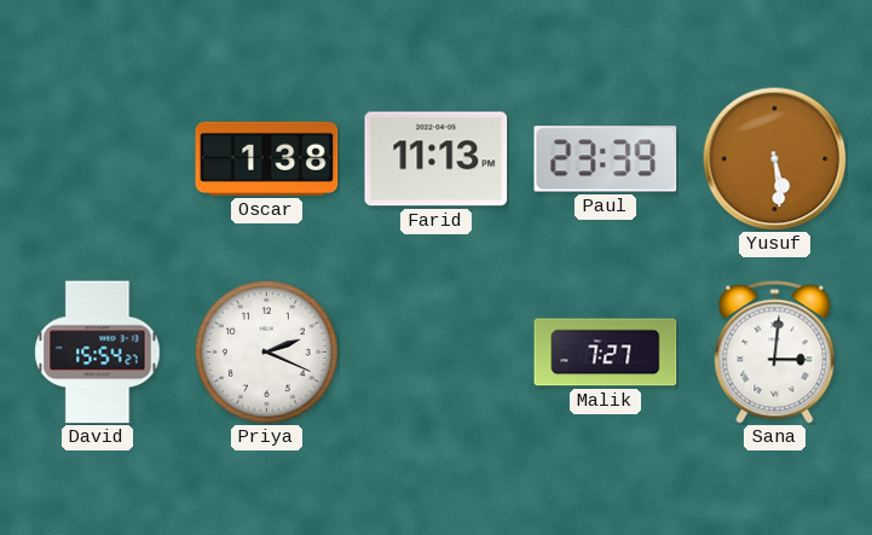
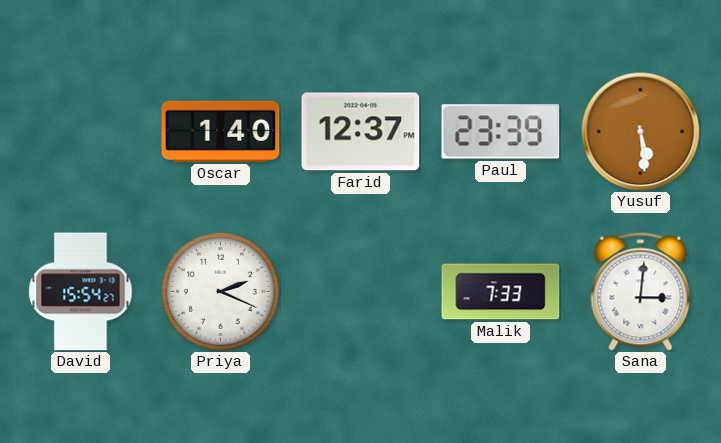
Oscar: 1:38 -> 1:40
Farid: 11:13 -> 12:37
Malik: 7:27 -> 7:33
